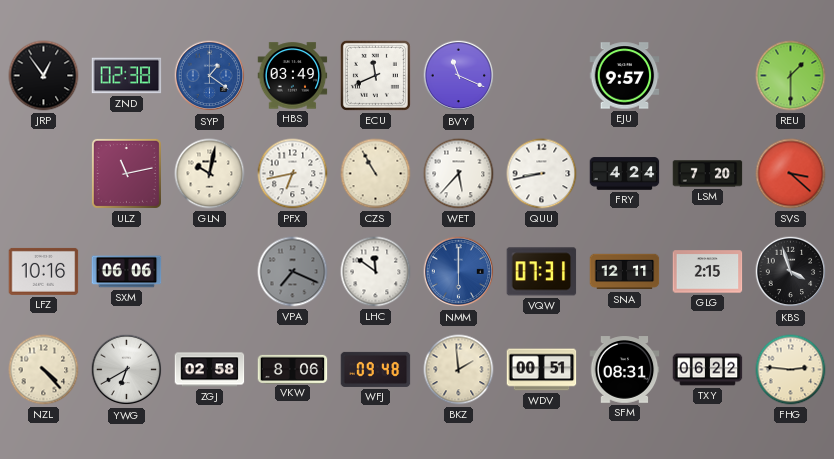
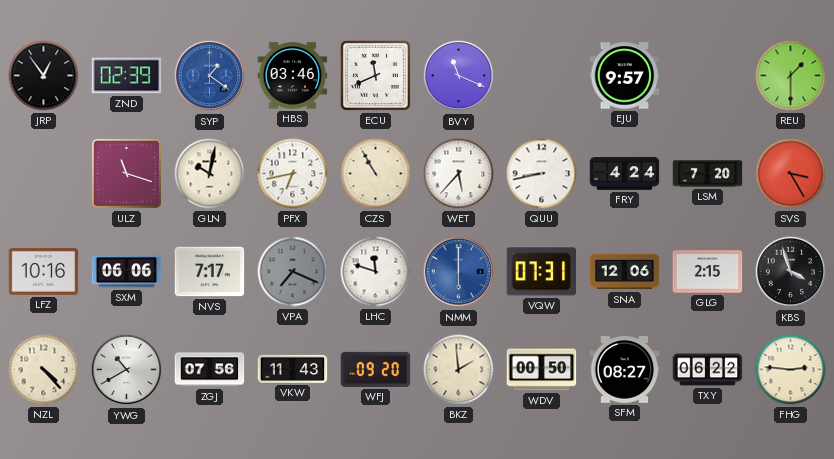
ZND: 02:38 -> 02:39
HBS: 03:49 -> 03:46
ULZ: 11:13 -> 11:18
SVS: 3:22 -> 3:25
NVS: none -> 7:17
LHC: 11:51 -> 11:48
SNA: 12:11 -> 12:06
YWG: 6:40 -> 10:40
ZGJ: 02:58 -> 07:56
VKW: 8:06 -> 11:43
WFJ: 09:48 -> 09:20
WDV: 00:51 -> 00:50
SFM: 08:31 -> 08:27
